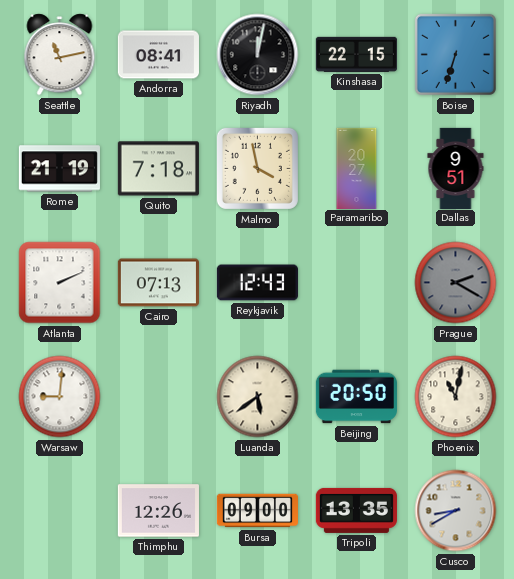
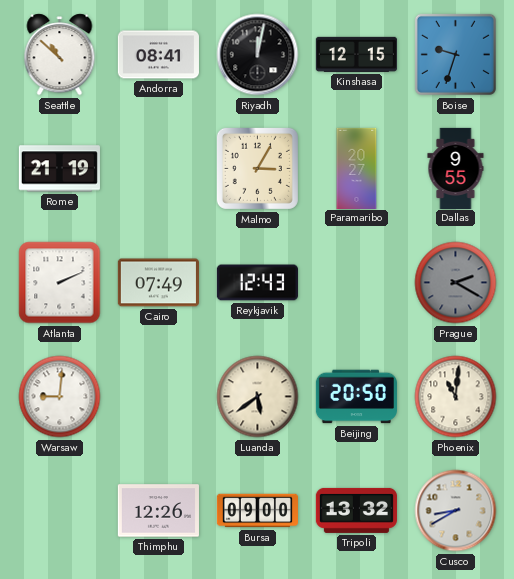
Seattle: 11:13 -> 10:52
Kinshasa: 22:15 -> 12:15
Boise: 6:33 -> 9:33
Quito: 7:18 -> none
Malmo: 3:58 -> 3:05
Dallas: 9:51 -> 9:55
Cairo: 07:13 -> 07:49
Phoenix: 11:02 -> 11:01
Tripoli: 13:35 -> 13:32
